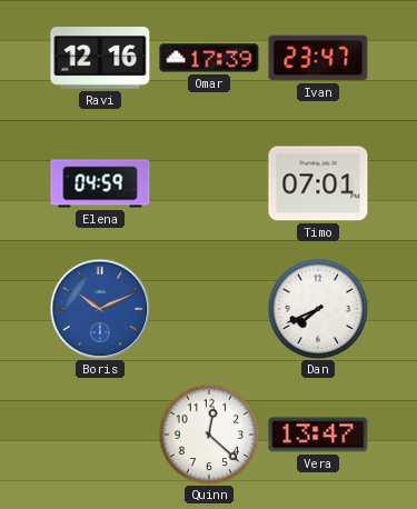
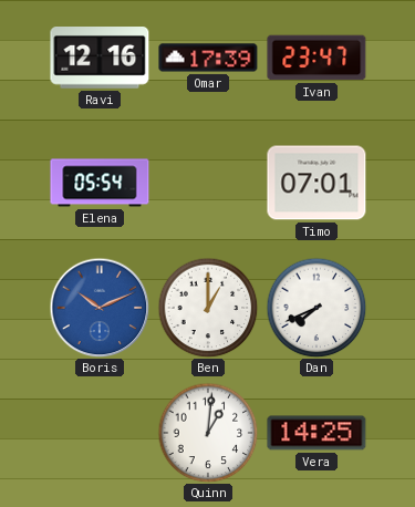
Elena: 04:59 -> 05:54
Ben: none -> 1:00
Quinn: 12:22 -> 1:01
Vera: 13:47 -> 14:25
